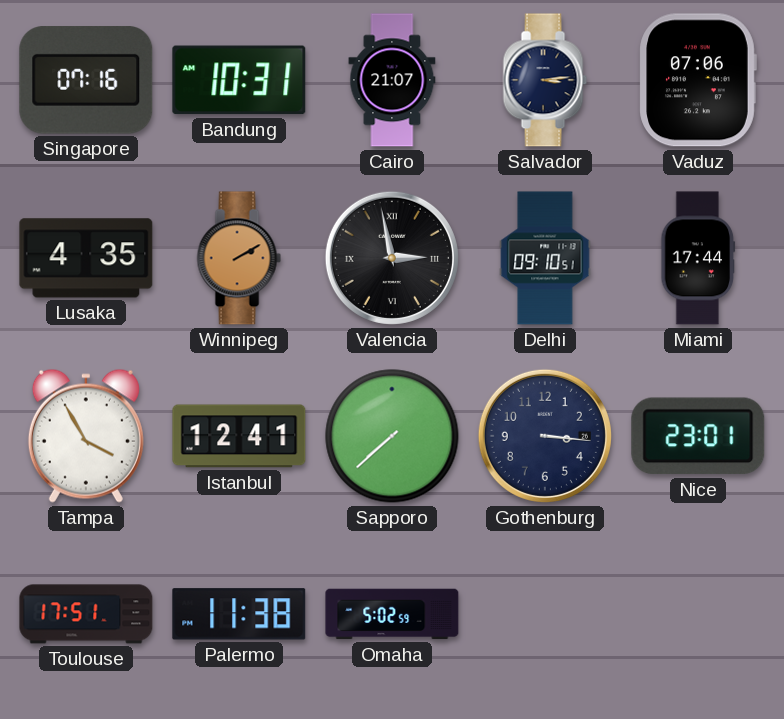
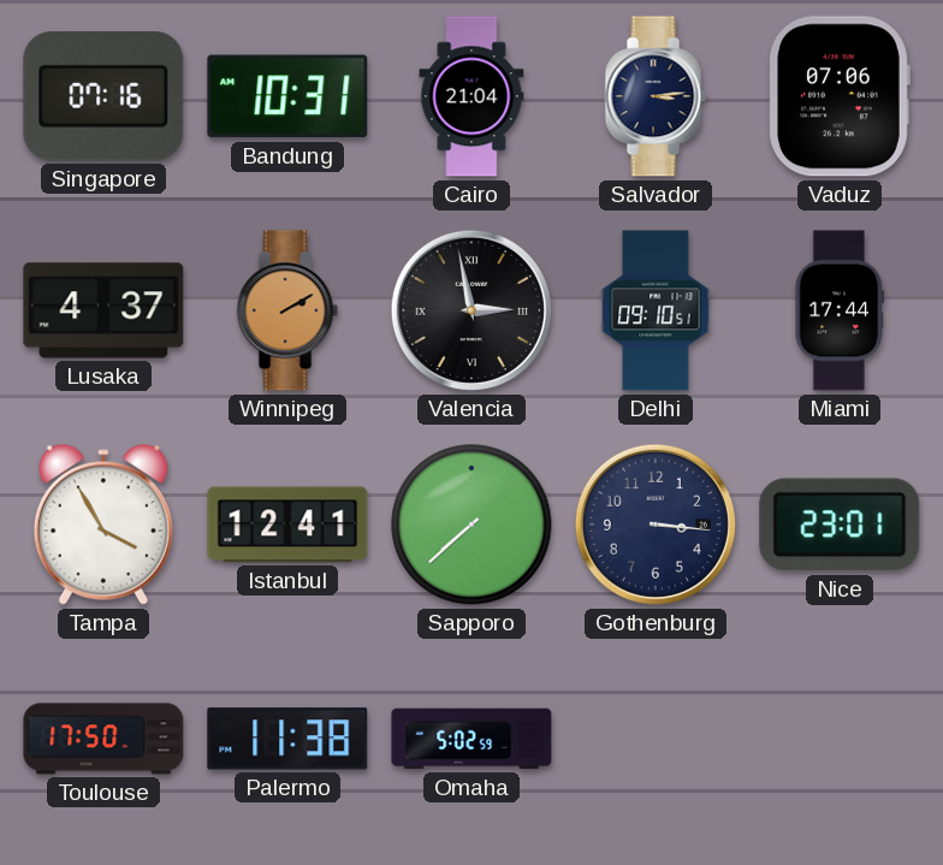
Cairo: 21:07 -> 21:04
Lusaka: 4:35 -> 4:37
Toulouse: 17:51 -> 17:50
